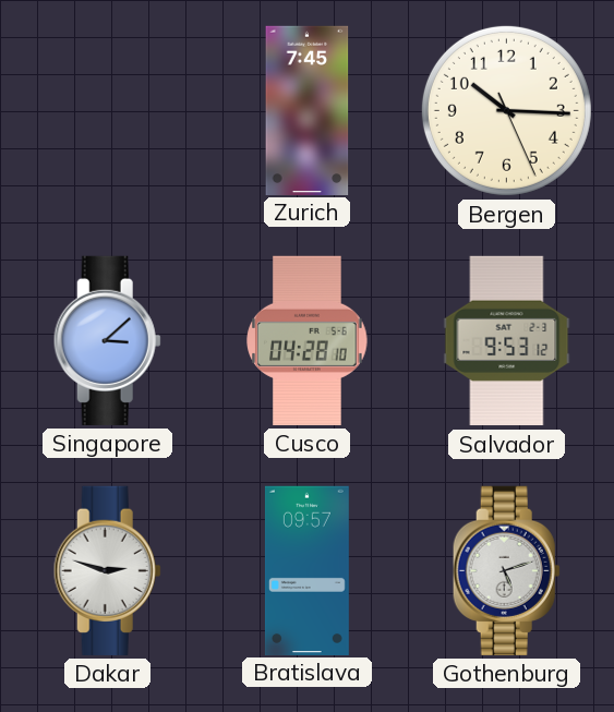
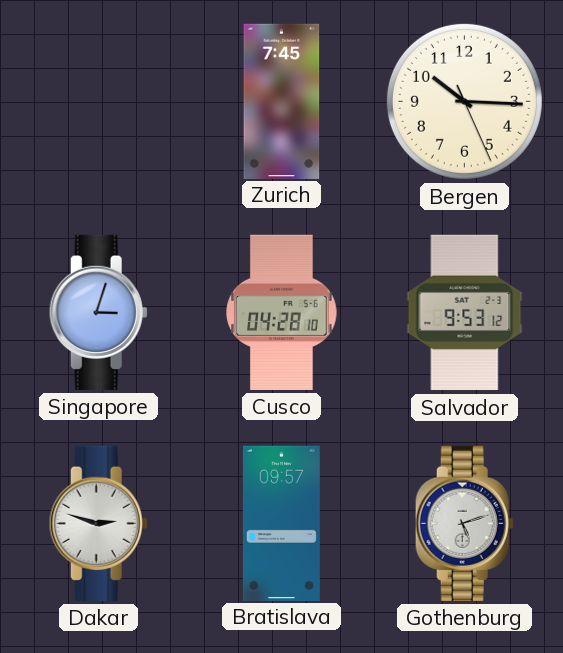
Singapore: 3:08 -> 3:03
